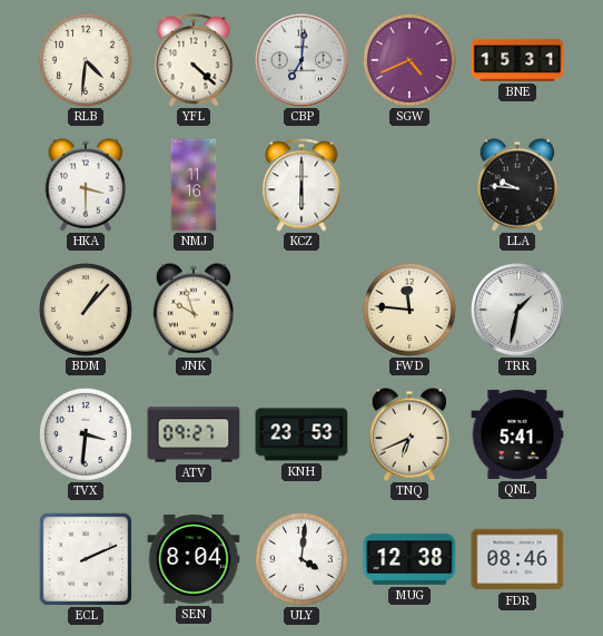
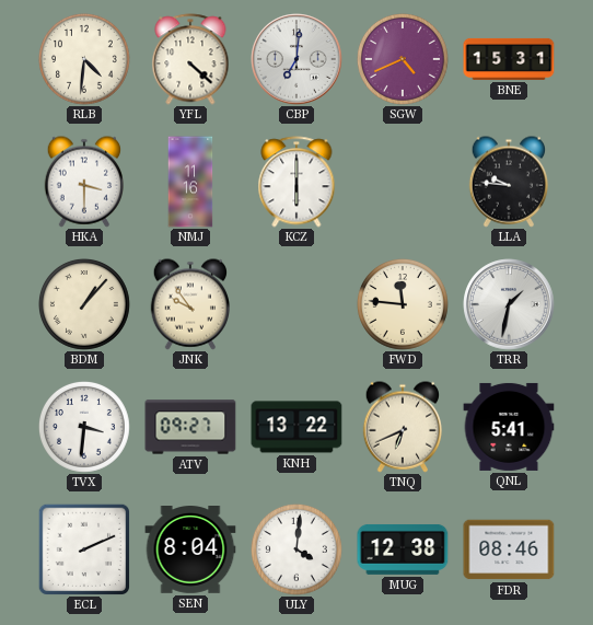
JNK: 9:57 -> 9:54
KNH: 23:53 -> 13:22
